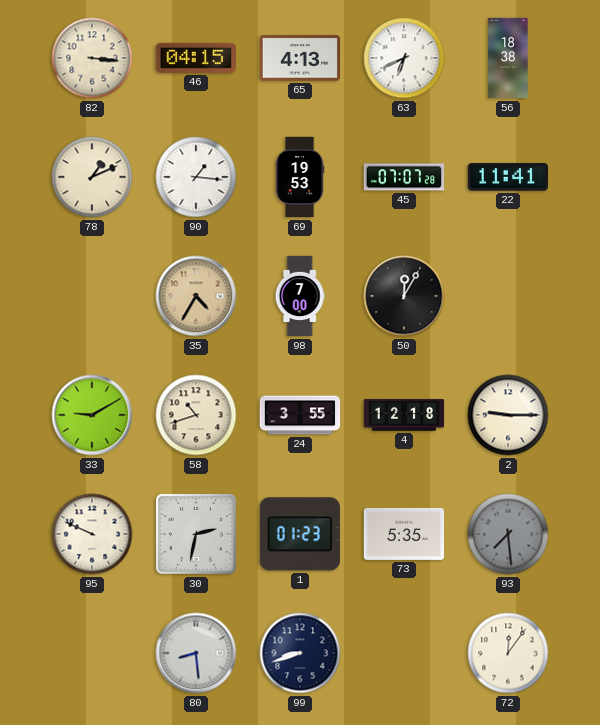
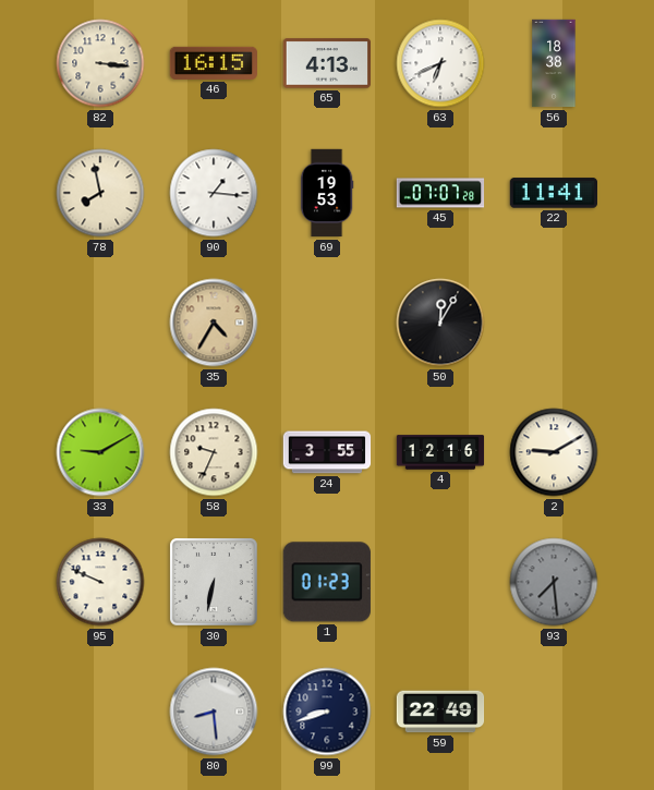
46: 04:15 -> 16:15
78: 1:11 -> 7:58
98: 7:00 -> none
58: 10:42 -> 9:34
4: 12:18 -> 12:16
2: 9:15 -> 9:10
30: 2:32 -> 6:32
73: 5:35 -> none
59: none -> 22:49
72: 12:06 -> none
